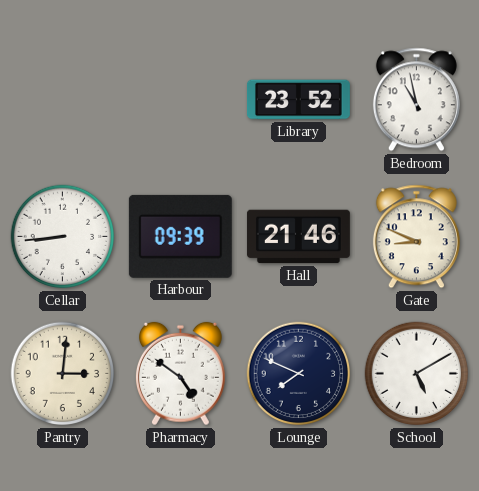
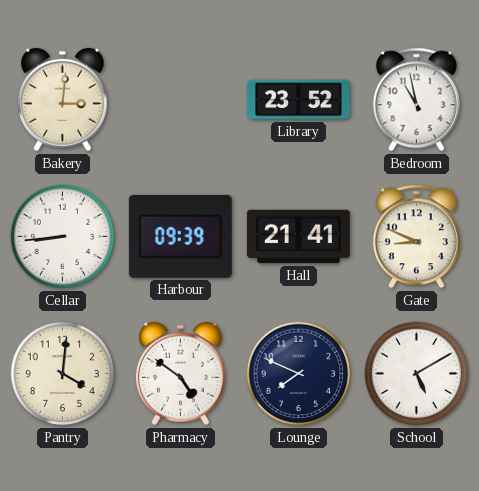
Bakery: none -> 3:01
Hall: 21:46 -> 21:41
Pantry: 3:01 -> 4:01
